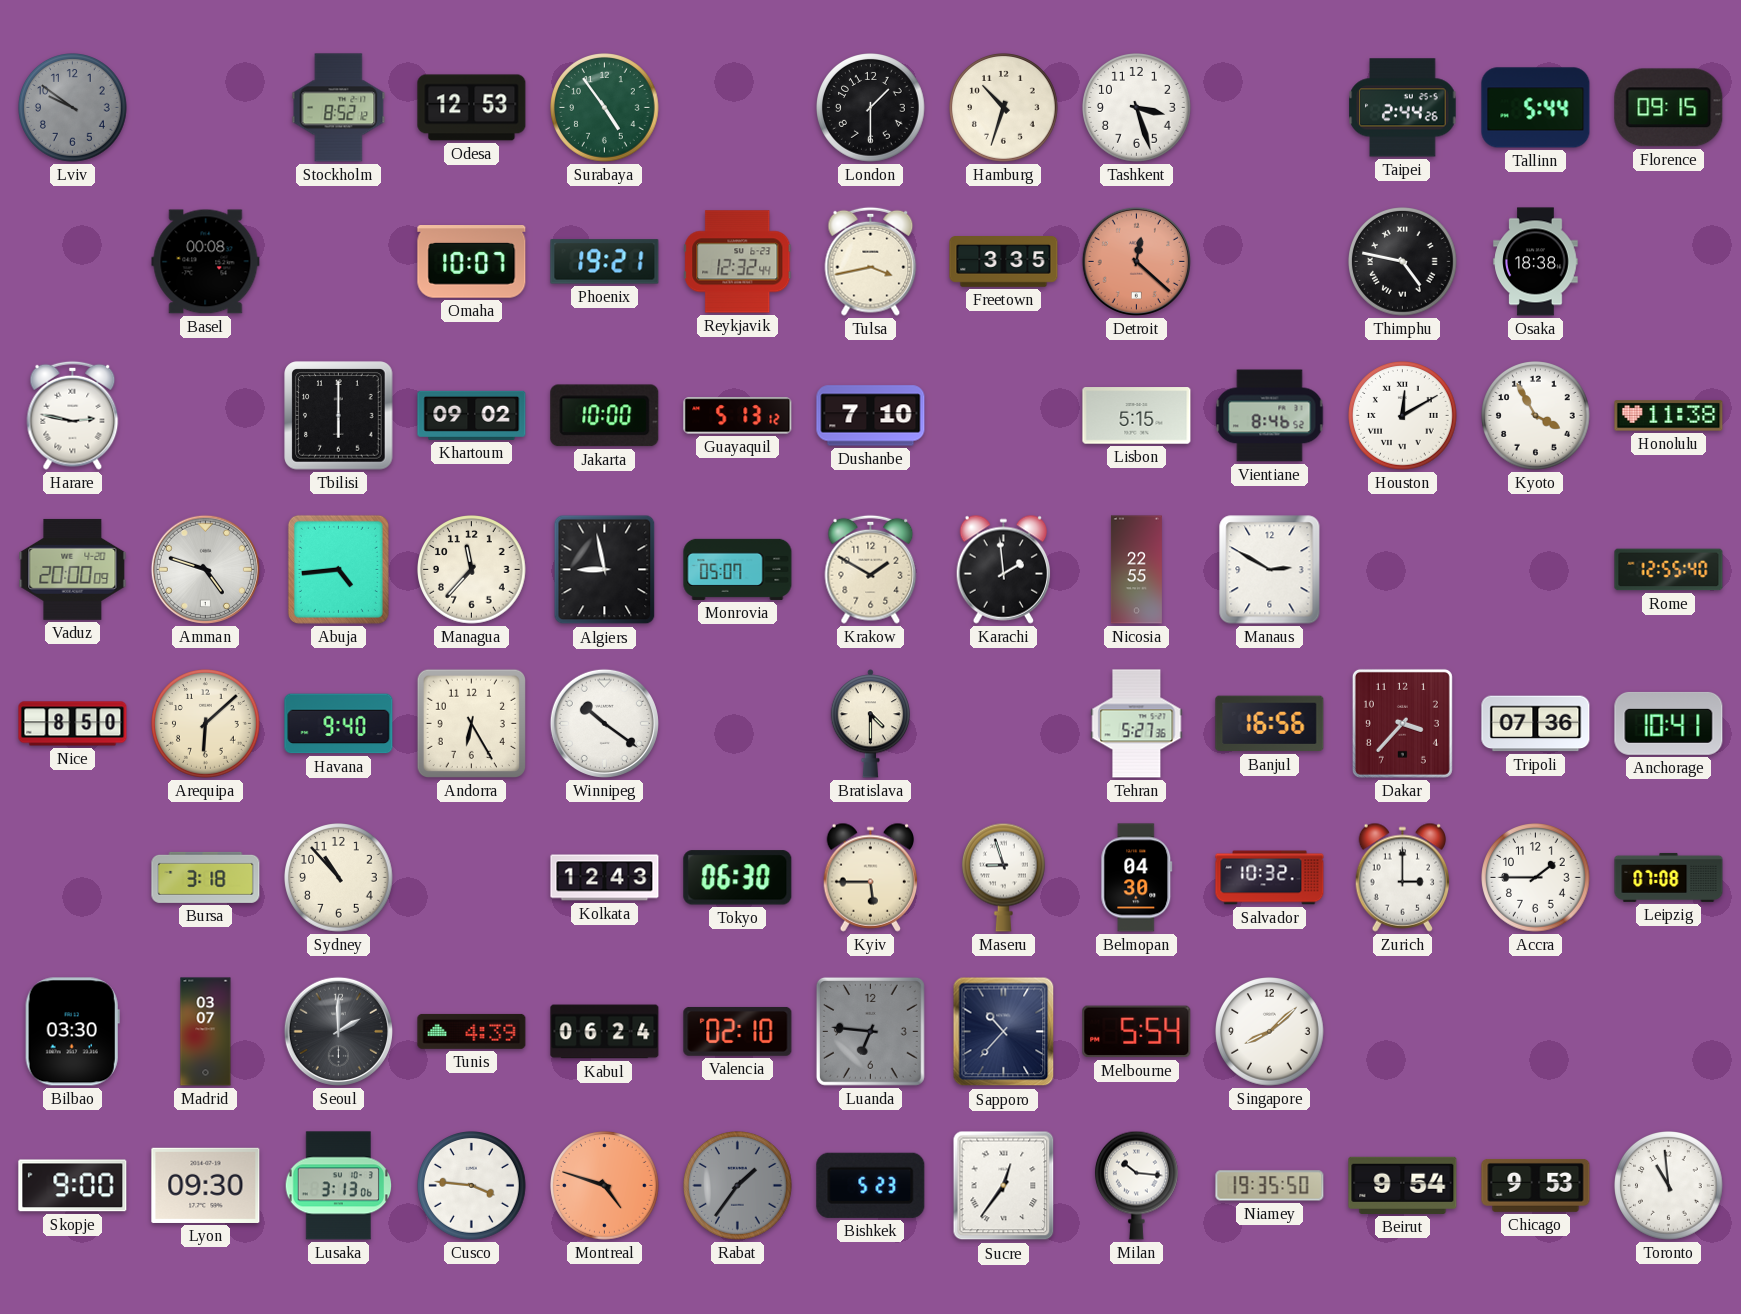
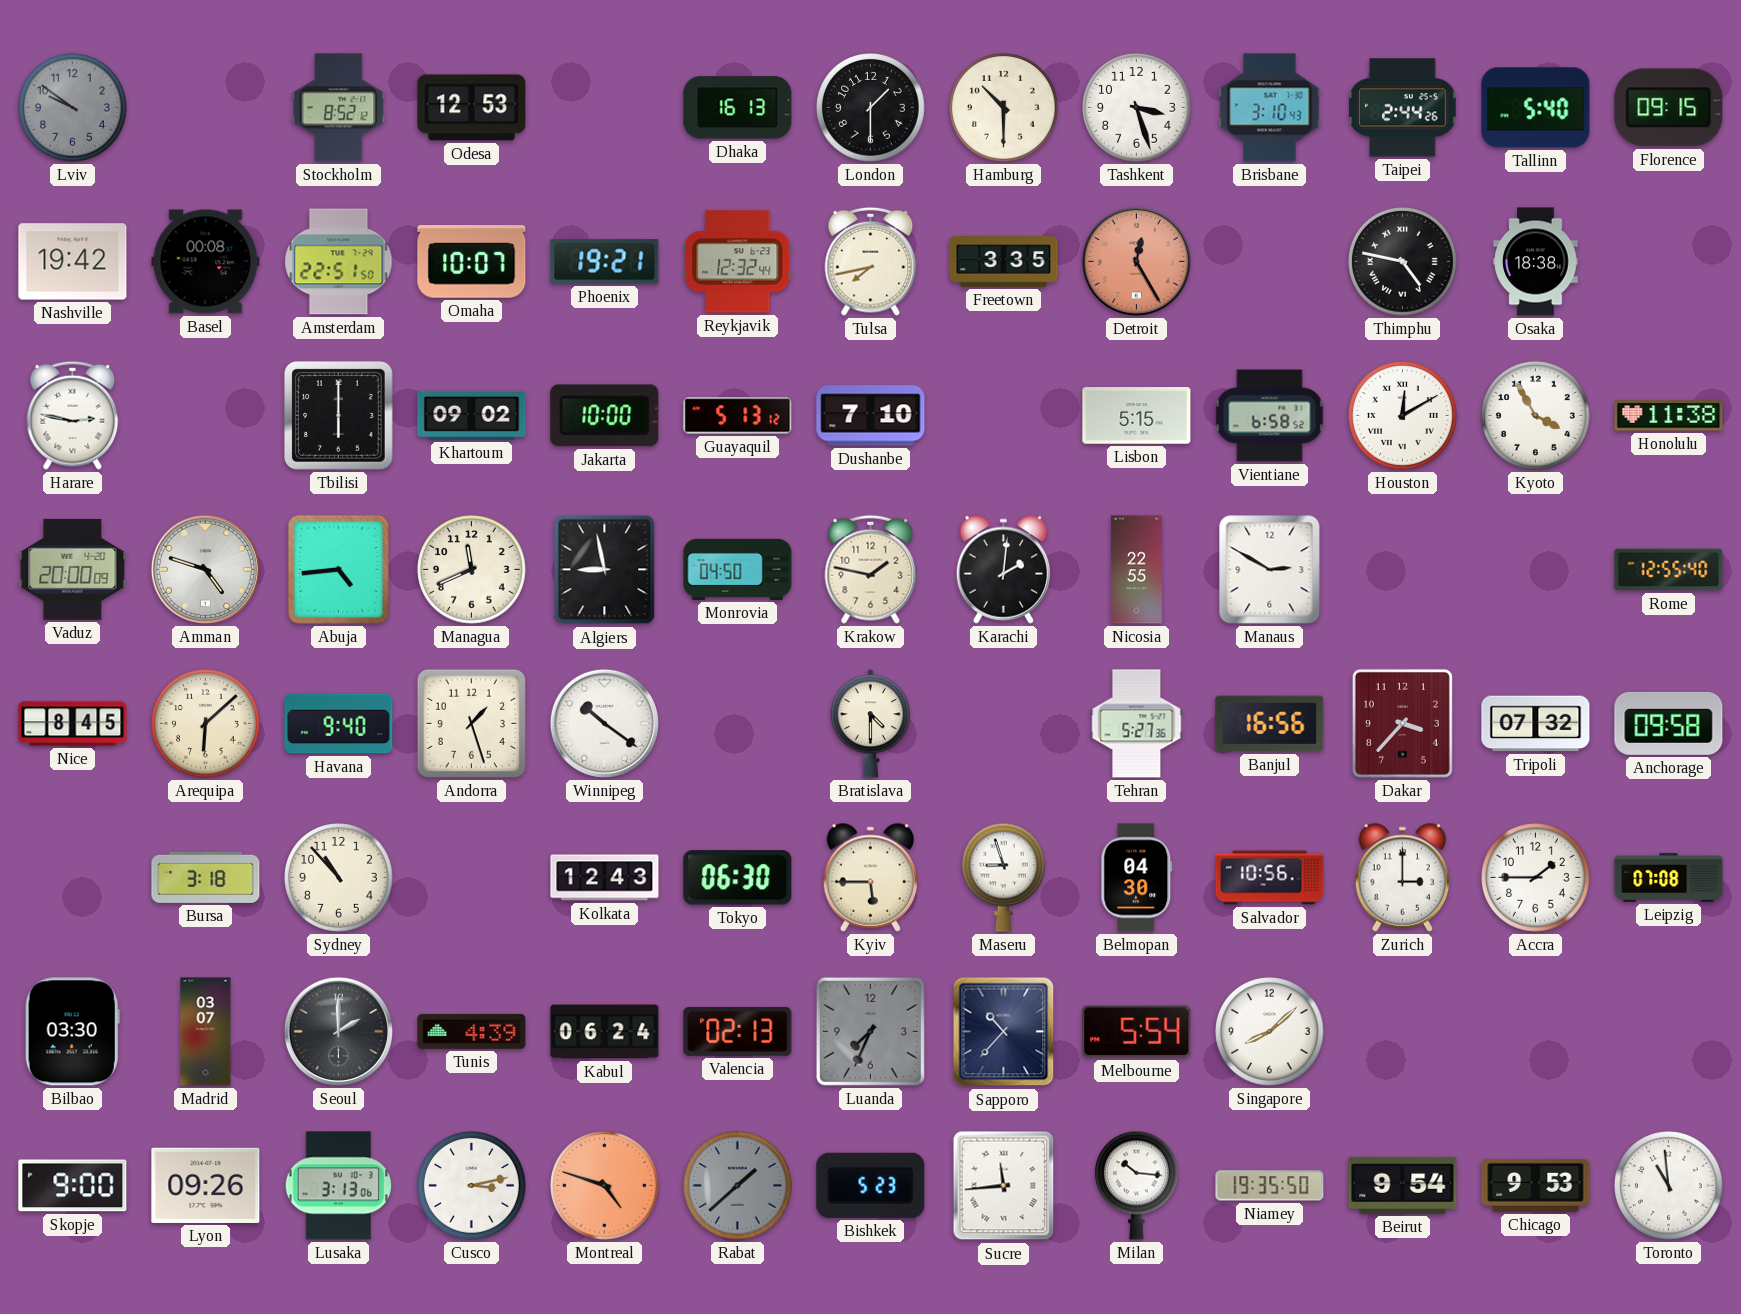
Surabaya: 4:54 -> none
Dhaka: none -> 16:13
Hamburg: 10:33 -> 10:30
Brisbane: none -> 3:10
Tallinn: 5:44 -> 5:40
Nashville: none -> 19:42
Amsterdam: none -> 22:51
Tulsa: 3:43 -> 7:43
Detroit: 12:22 -> 12:25
Vientiane: 8:46 -> 6:58
Managua: 11:37 -> 11:41
Monrovia: 05:07 -> 04:50
Krakow: 1:50 -> 1:47
Karachi: 1:59 -> 2:01
Nice: 8:50 -> 8:45
Andorra: 6:25 -> 1:27
Tripoli: 07:36 -> 07:32
Anchorage: 10:41 -> 09:58
Salvador: 10:32 -> 10:56
Valencia: 02:10 -> 02:13
Luanda: 6:46 -> 7:34
Lyon: 09:30 -> 09:26
Cusco: 3:46 -> 3:13
Rabat: 1:36 -> 1:38
Sucre: 12:36 -> 11:44
